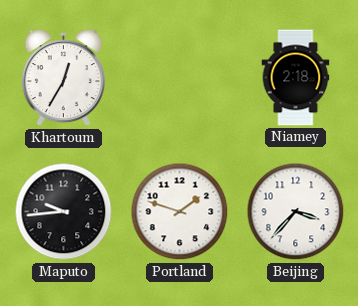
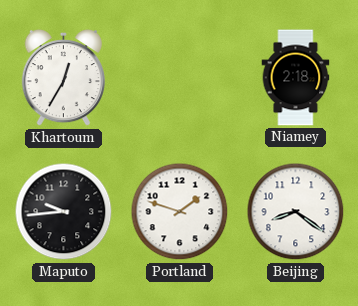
Beijing: 3:37 -> 8:21
